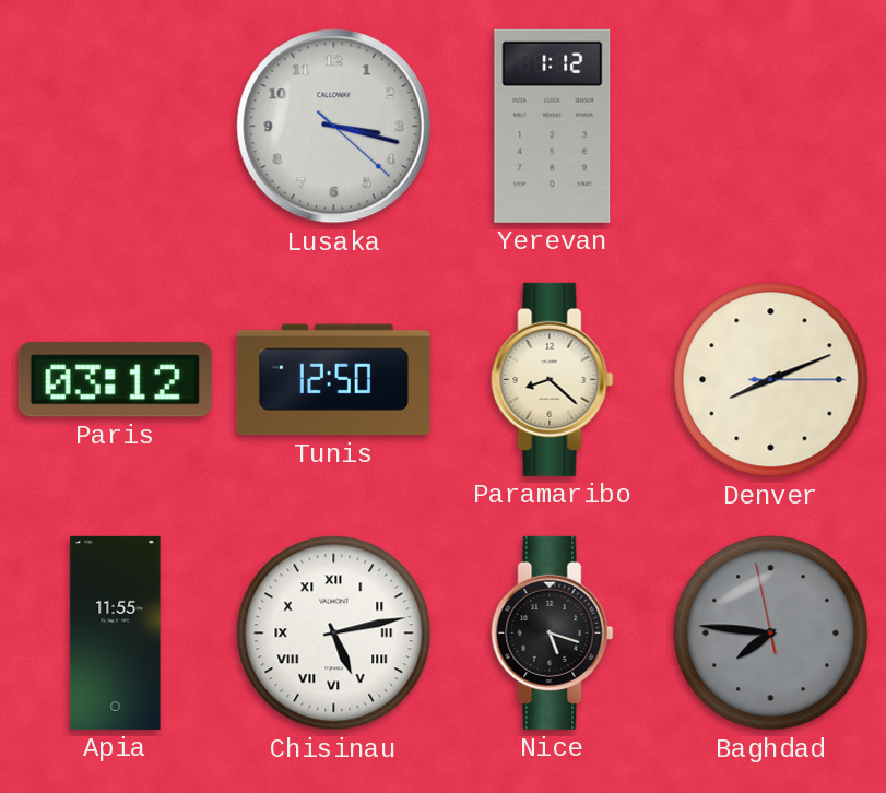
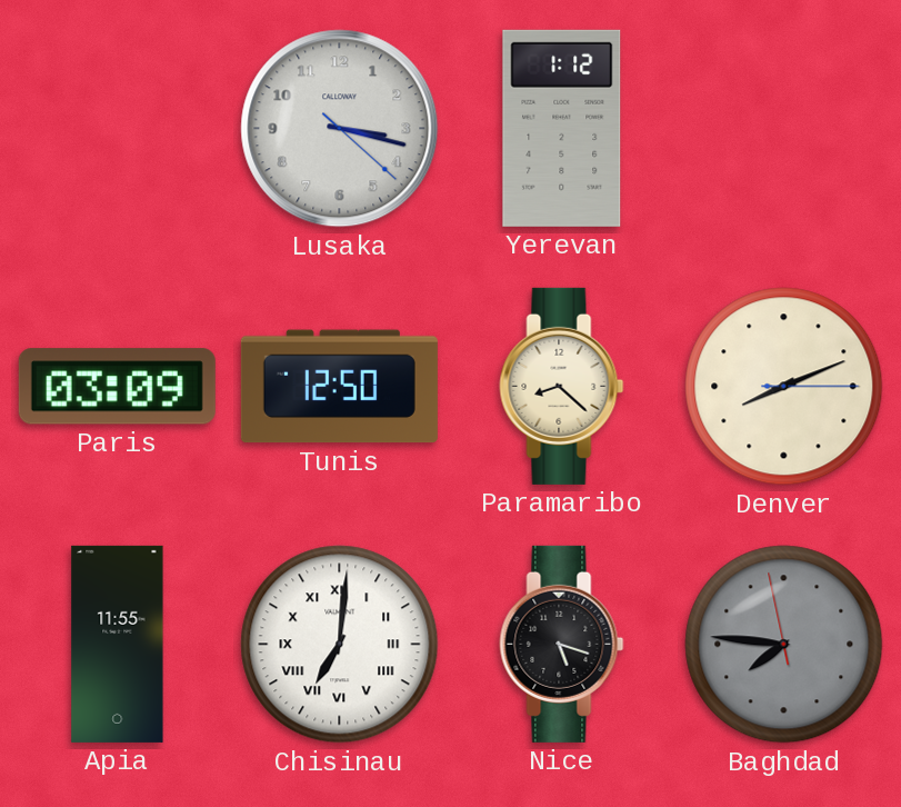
Paris: 03:12 -> 03:09
Chisinau: 5:13 -> 7:01
